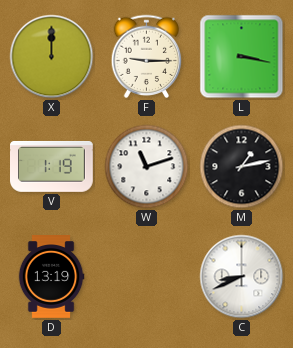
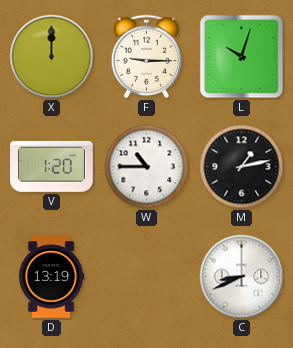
L: 3:17 -> 10:03
V: 1:19 -> 1:20
W: 11:12 -> 10:45
